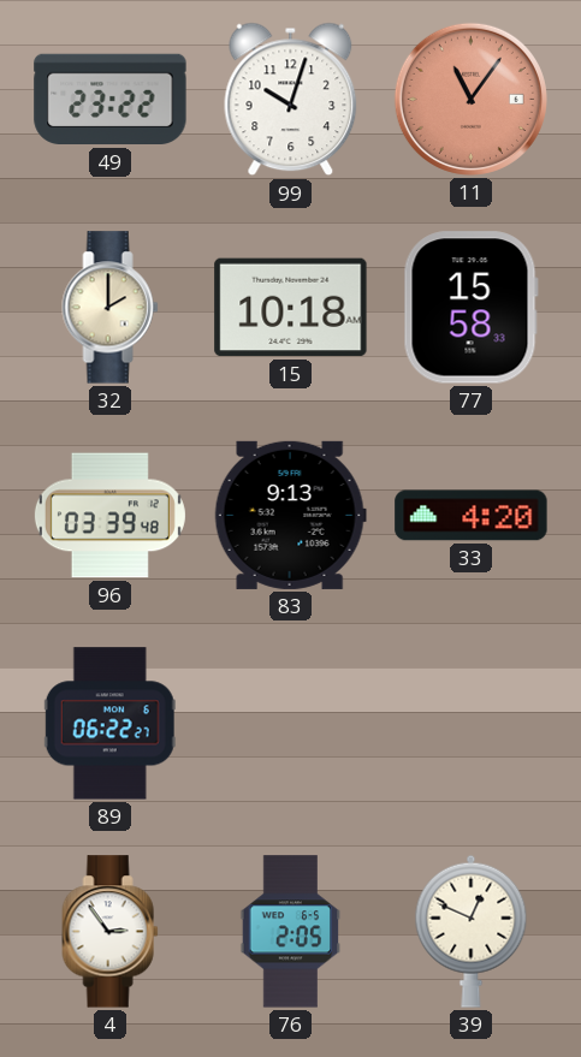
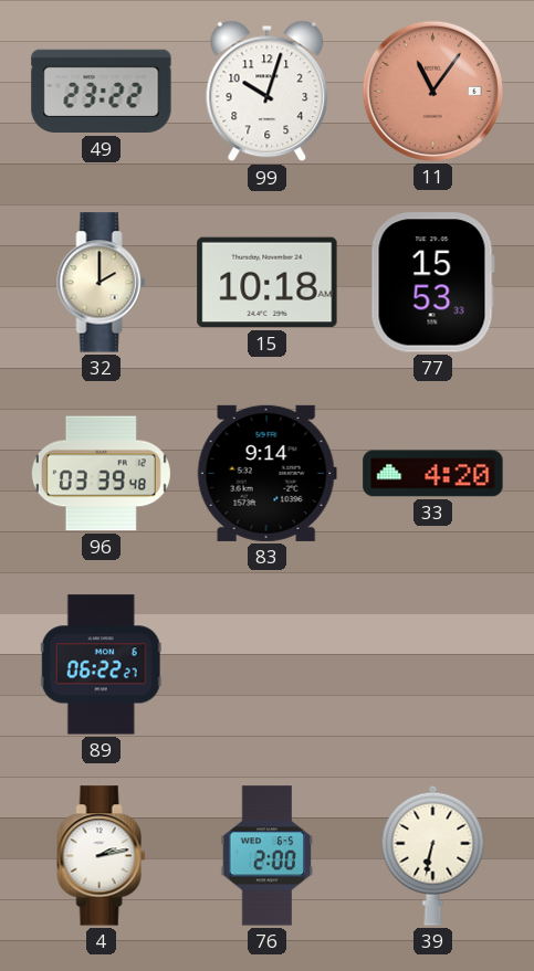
77: 15:58 -> 15:53
83: 9:13 -> 9:14
4: 2:54 -> 2:13
76: 2:05 -> 2:00
39: 12:49 -> 6:32
